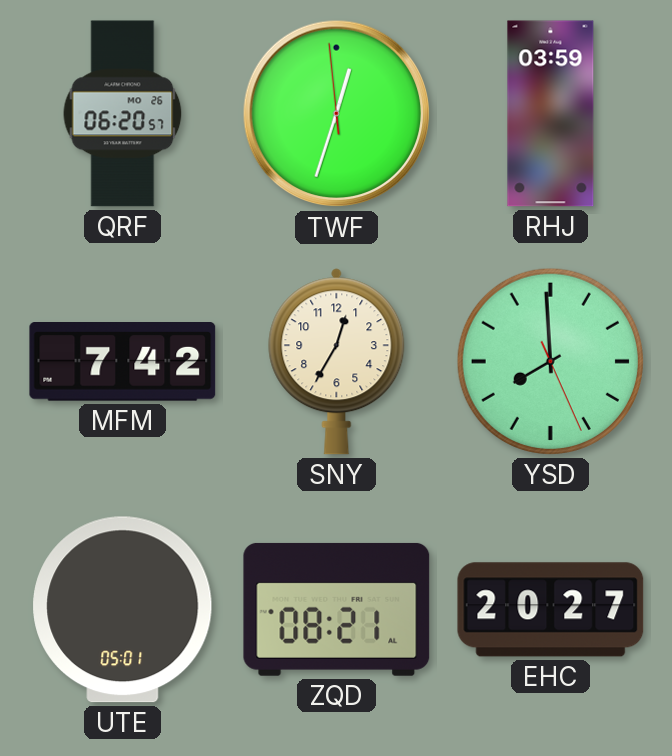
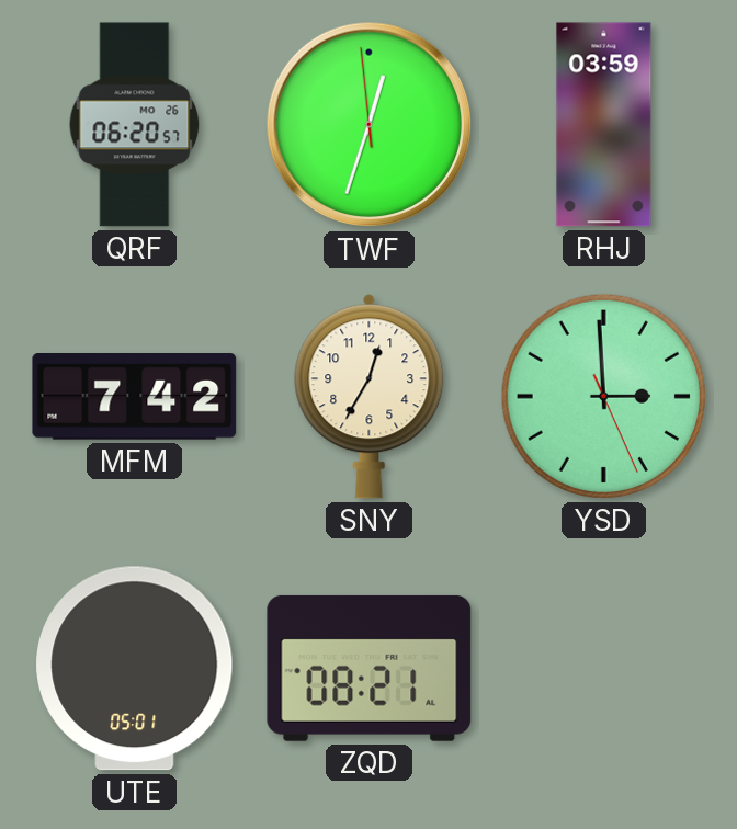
YSD: 7:59 -> 2:59
EHC: 20:27 -> none
